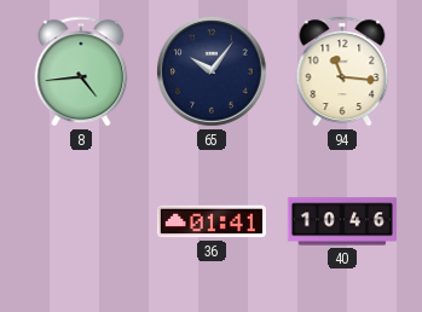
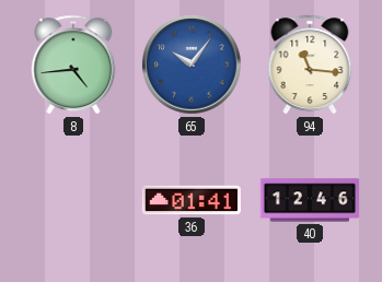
65 dial: navy -> blue
40: 10:46 -> 12:46
